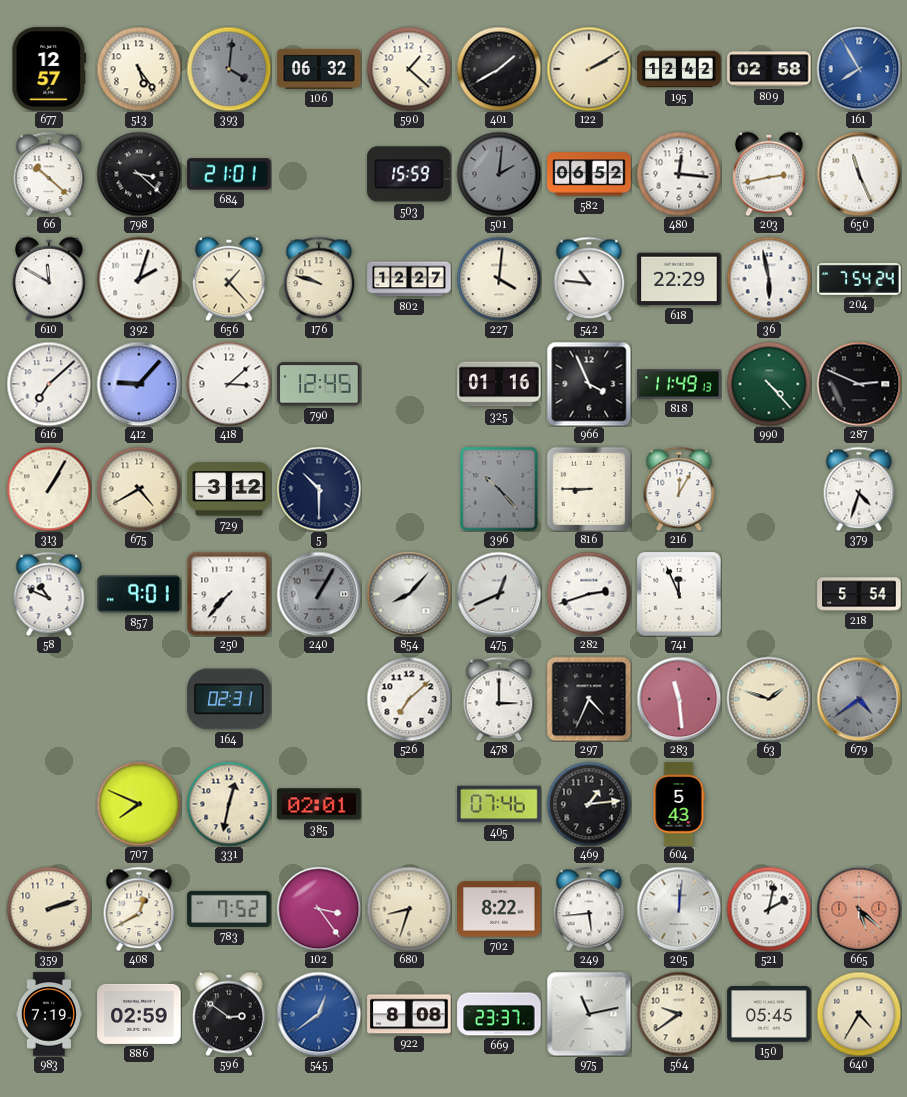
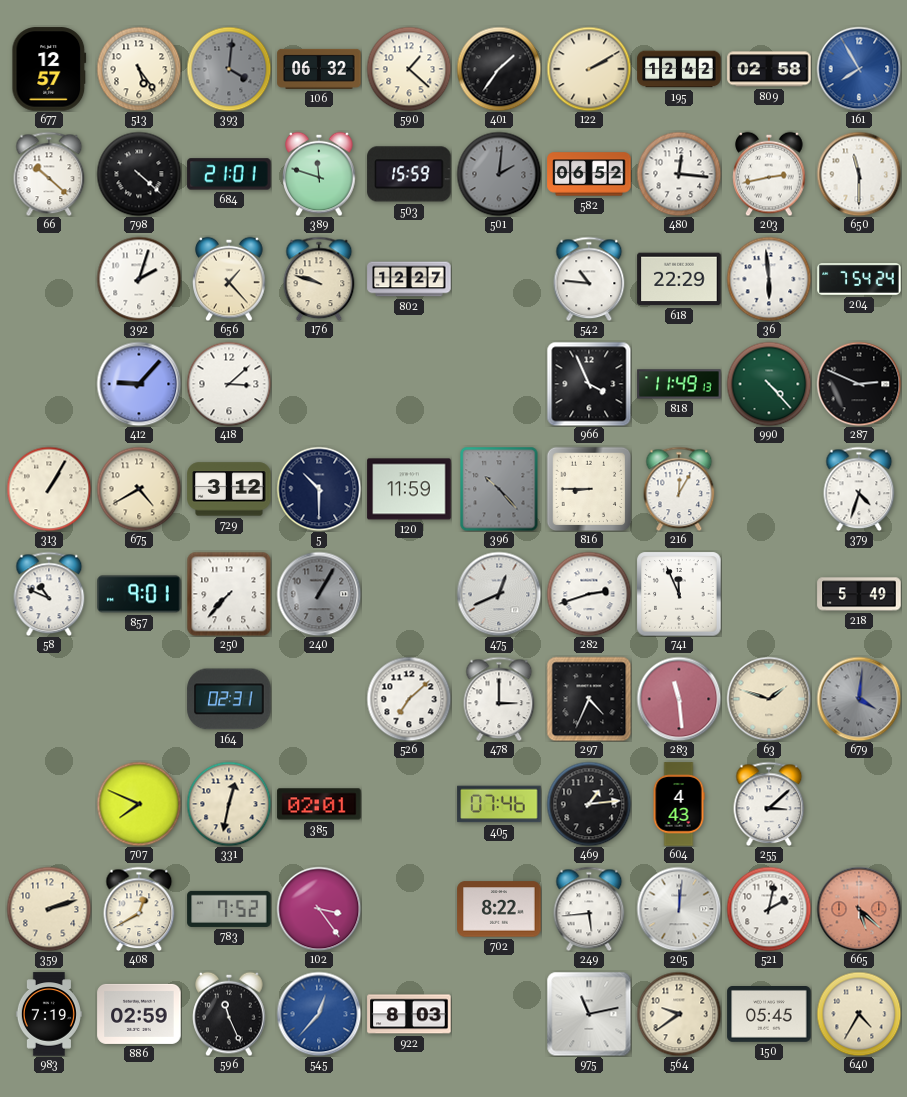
401: 1:40 -> 1:36
798: 3:22 -> 4:22
389: none -> 11:48
650: 11:26 -> 11:30
610: 11:50 -> none
227: 4:01 -> none
36: 5:58 -> 5:59
616: 7:08 -> none
790: 12:45 -> none
325: 01:16 -> none
120: none -> 11:59
854: 8:07 -> none
218: 5:54 -> 5:49
679: 4:39 -> 4:01
604: 5:43 -> 4:43
255: none -> 3:08
680: 8:33 -> none
596: 2:51 -> 11:26
545: 12:39 -> 12:37
922: 8:08 -> 8:03
669: 23:37 -> none
